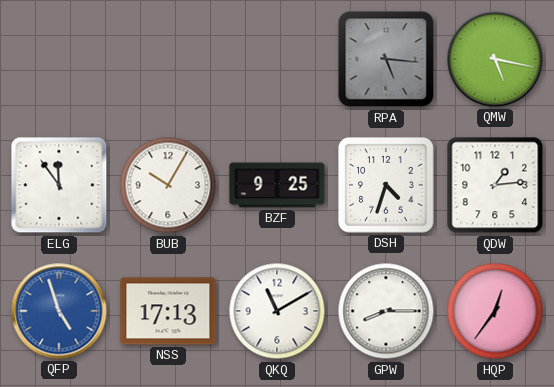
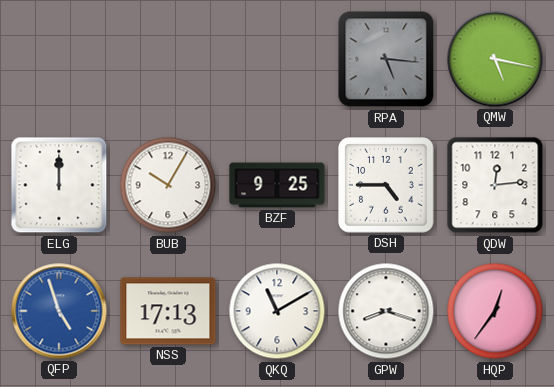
ELG: 11:54 -> 12:00
DSH: 4:33 -> 4:45
QDW: 1:14 -> 12:14
GPW: 8:15 -> 8:18
